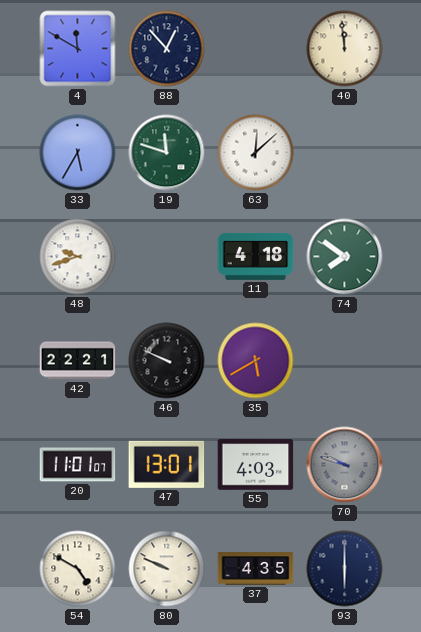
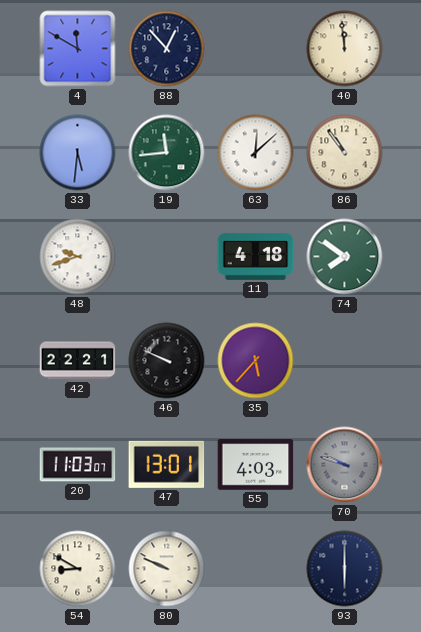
33: 5:35 -> 5:31
19: 11:48 -> 11:44
86: none -> 10:54
35: 5:40 -> 5:37
20: 11:01 -> 11:03
54: 4:50 -> 8:50
37: 4:35 -> none
